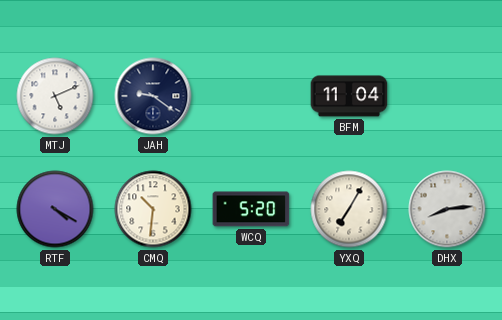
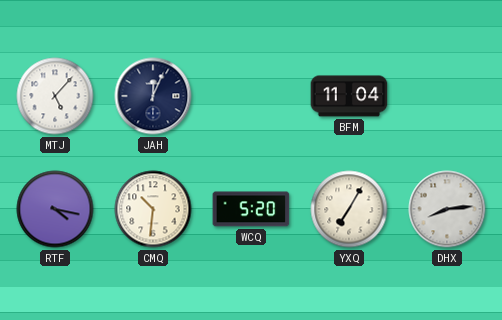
MTJ: 5:11 -> 5:07
JAH: 9:21 -> 12:04
RTF: 4:20 -> 4:17
